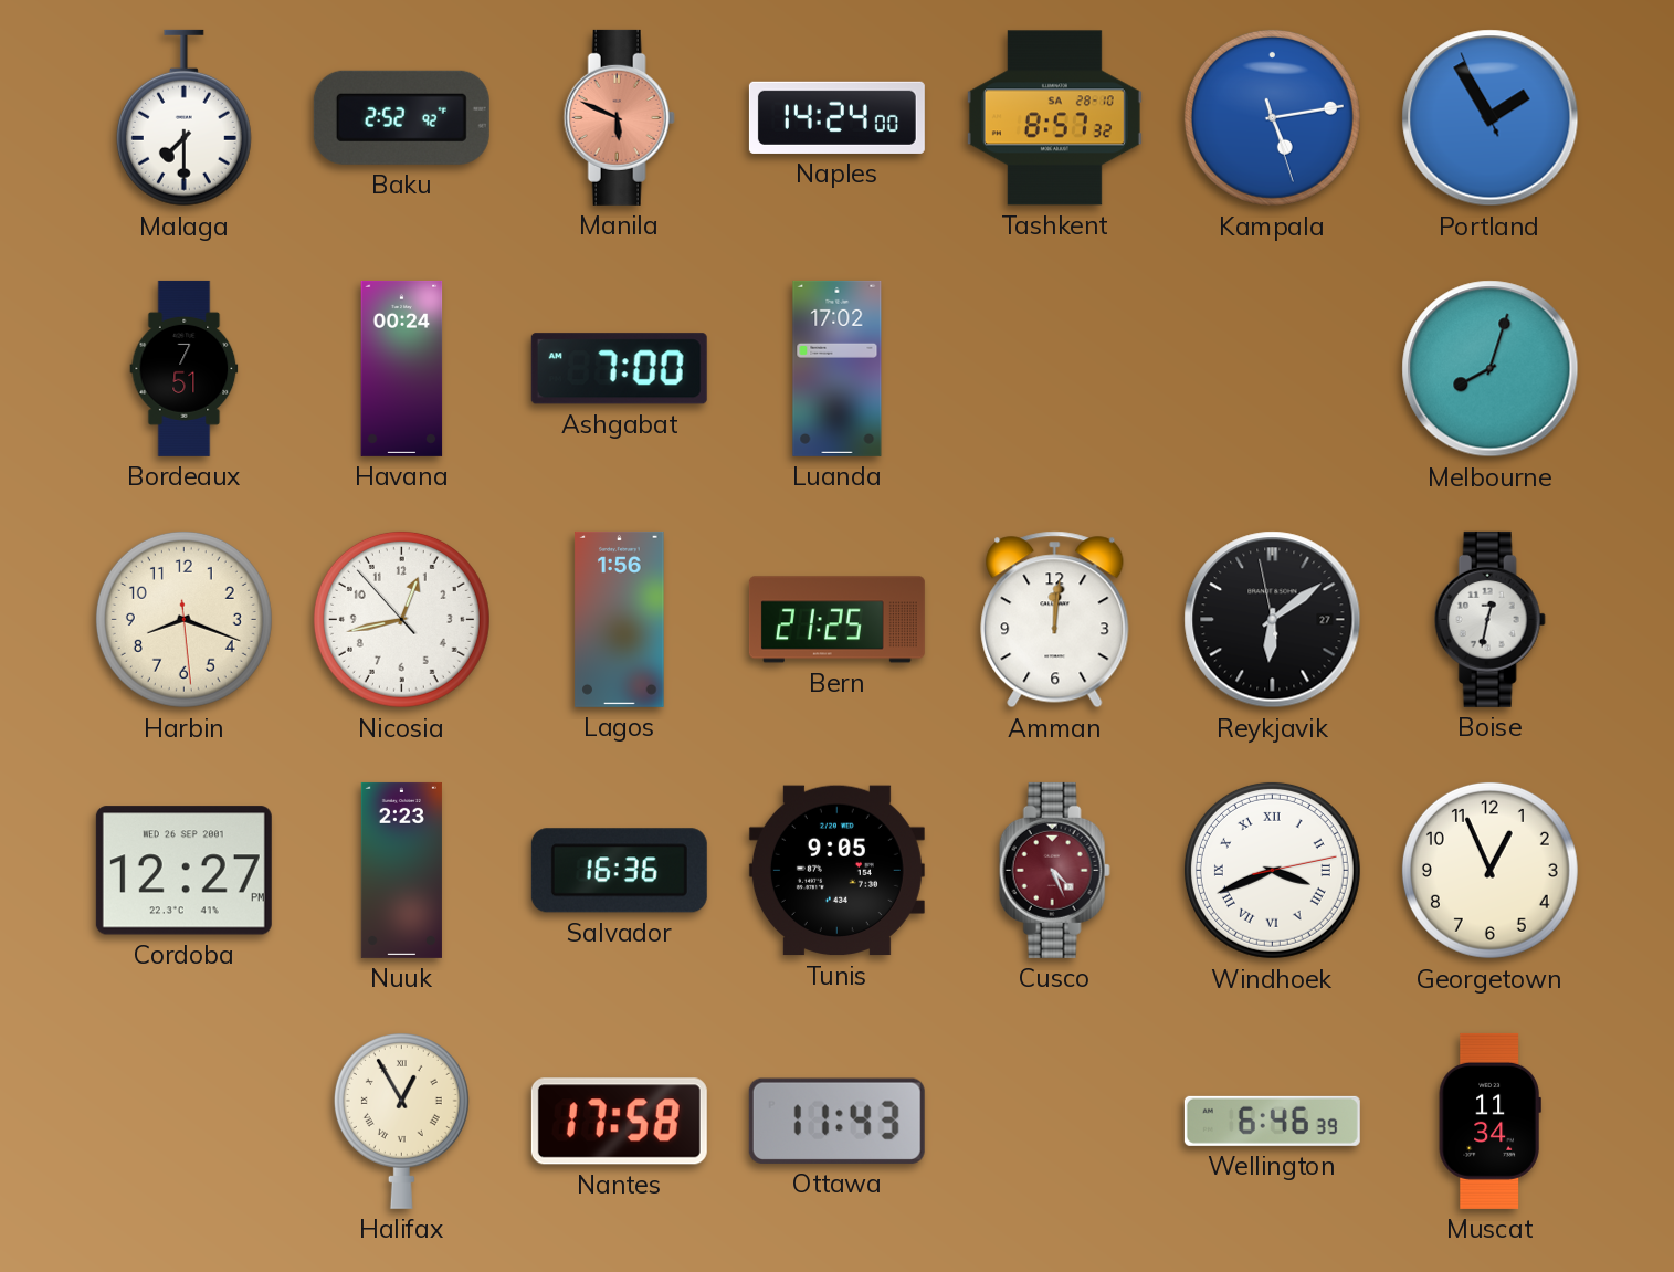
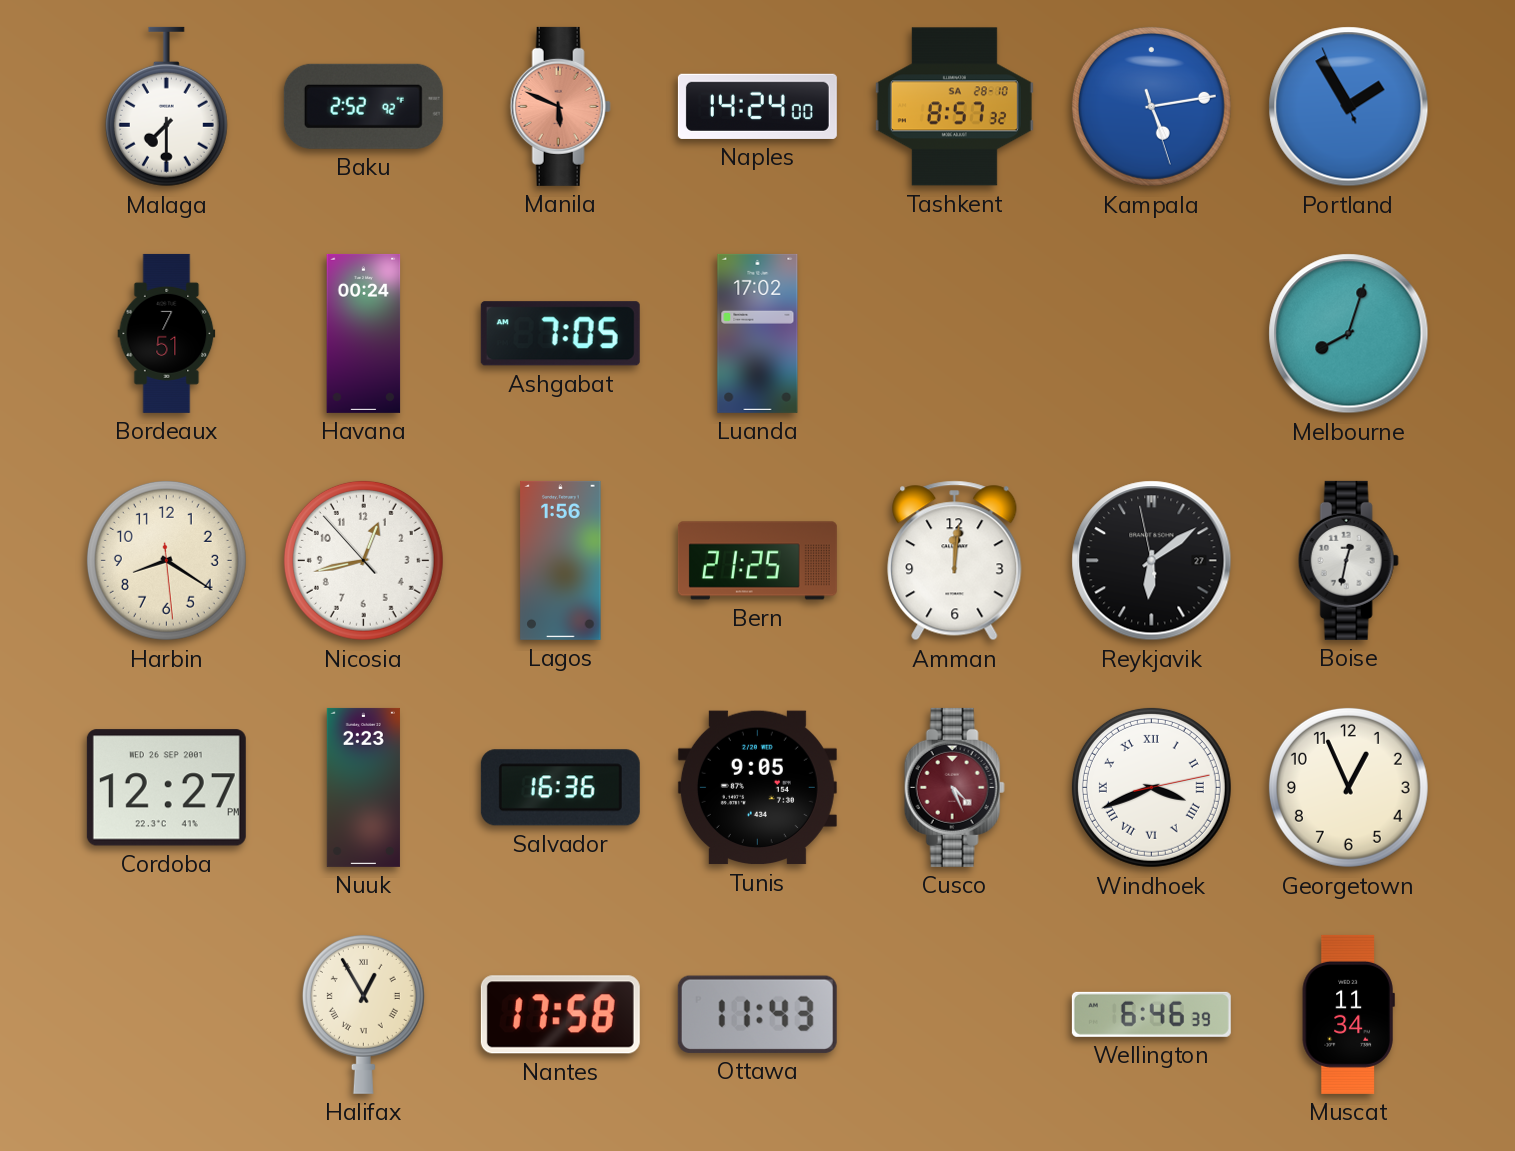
Ashgabat: 7:00 -> 7:05
Harbin: 8:18 -> 8:20
